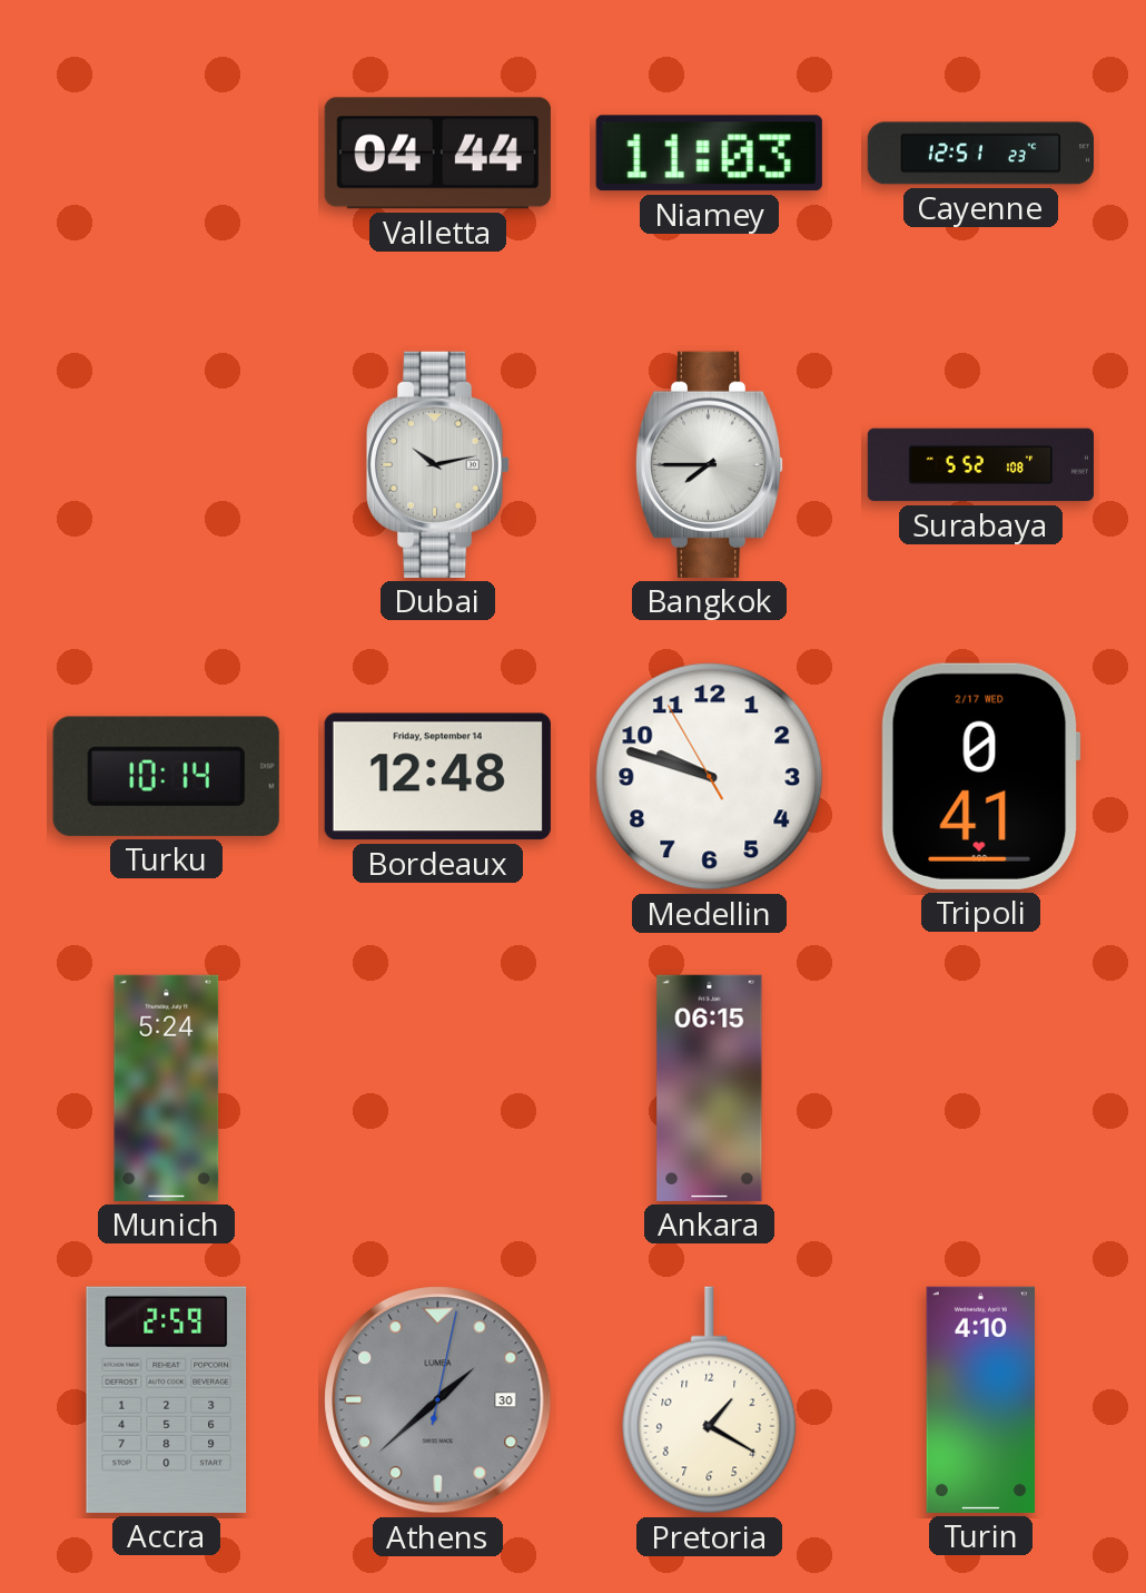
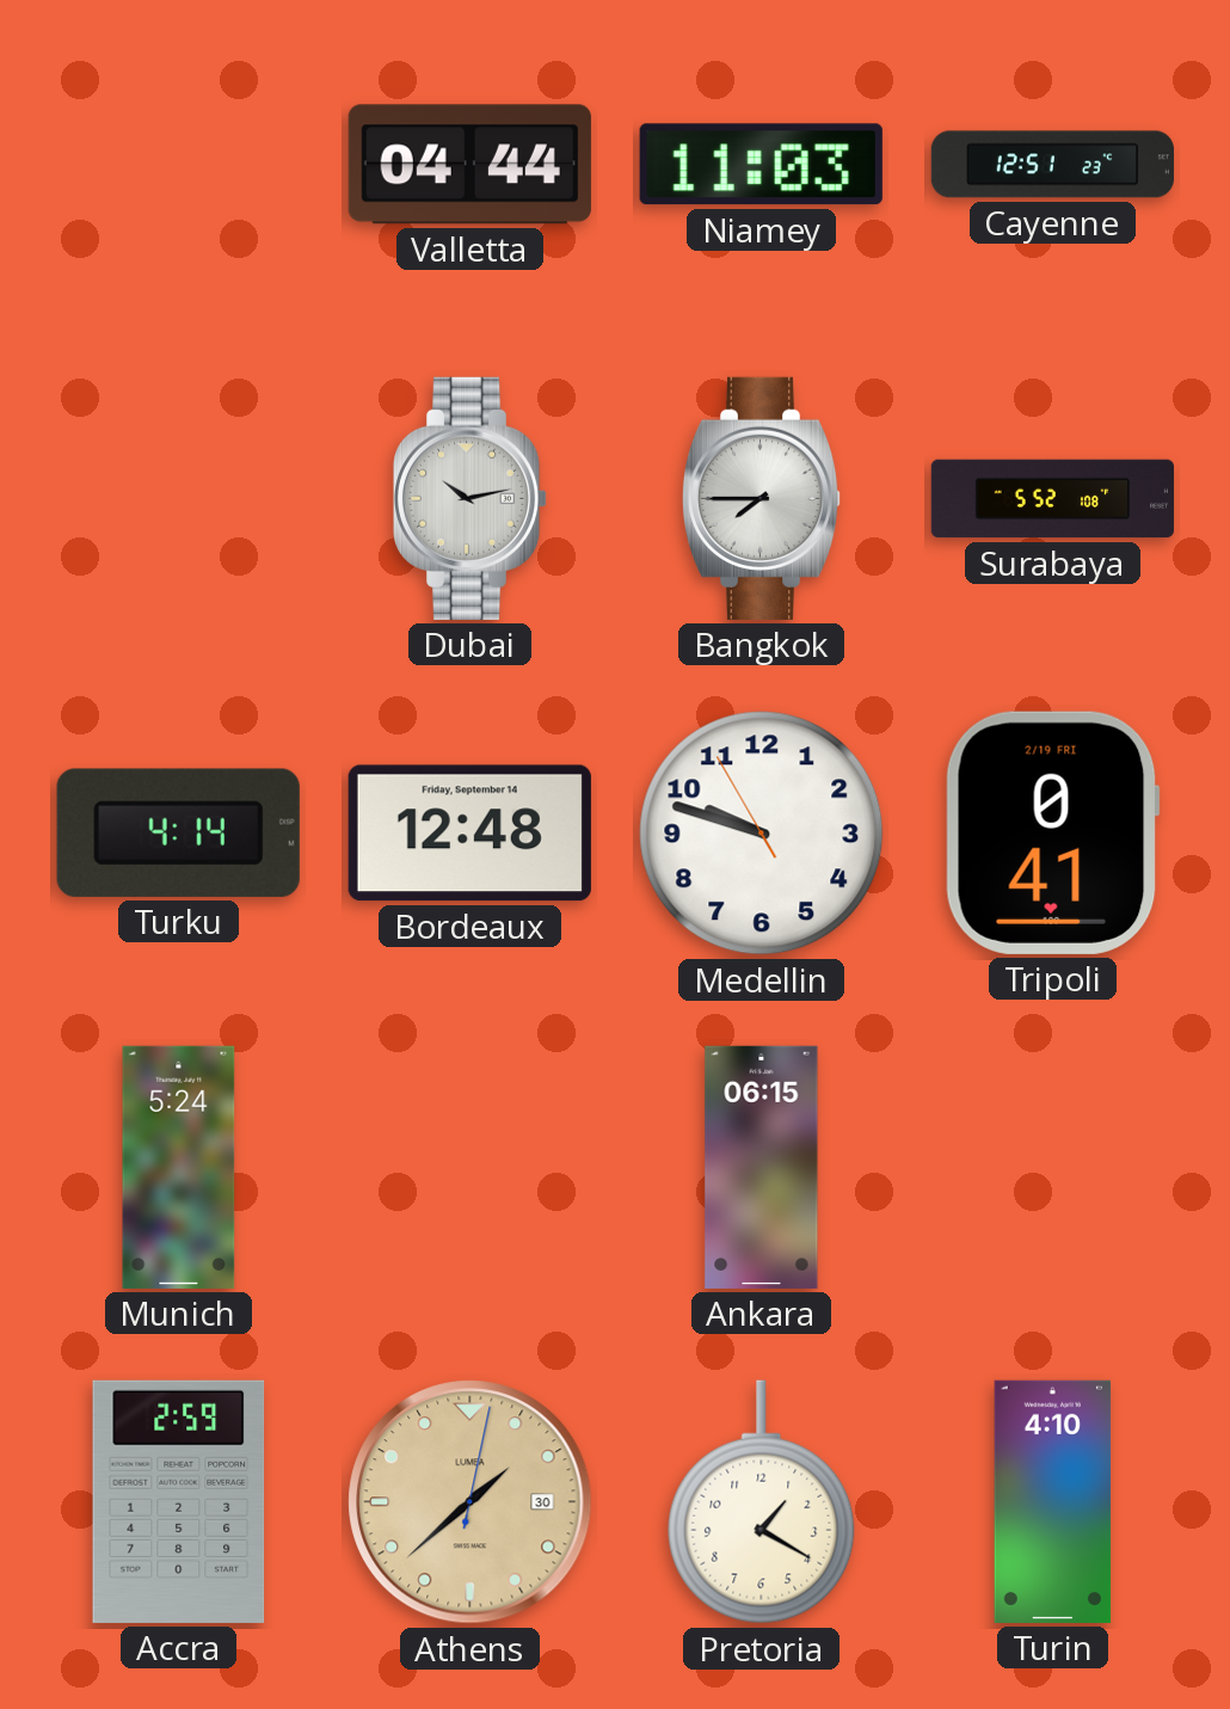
Turku: 10:14 -> 4:14
Tripoli date: 2/17 WED -> 2/19 FRI
Athens dial: grey -> champagne
